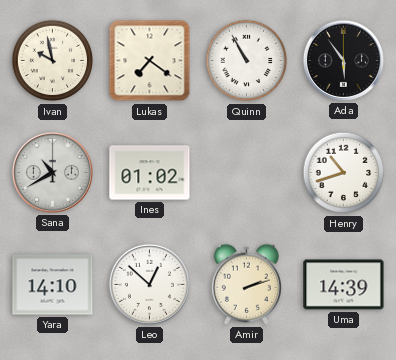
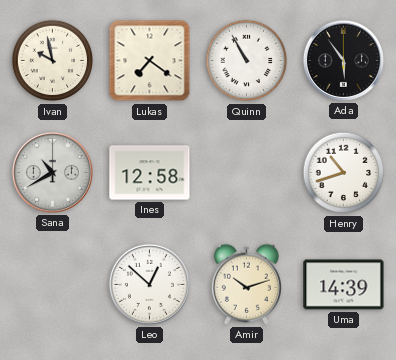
Ines: 01:02 -> 12:58
Yara: 14:10 -> none
Amir: 2:12 -> 10:12
